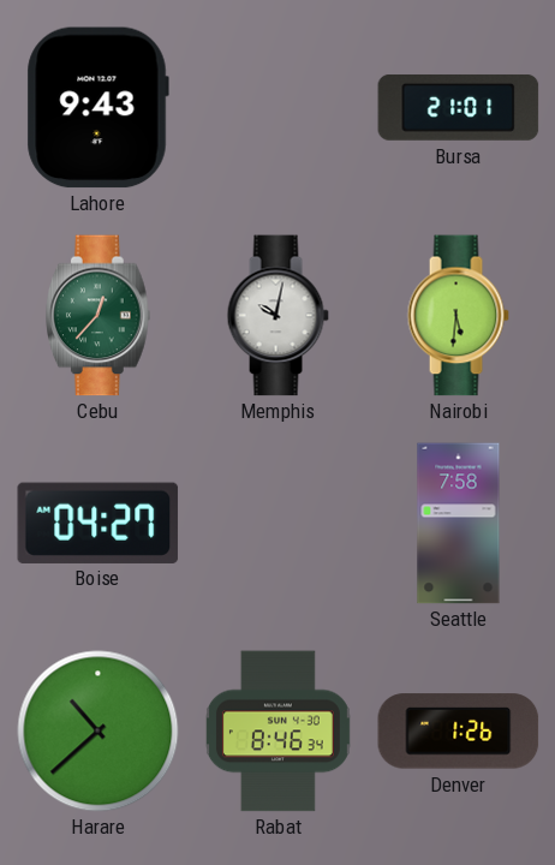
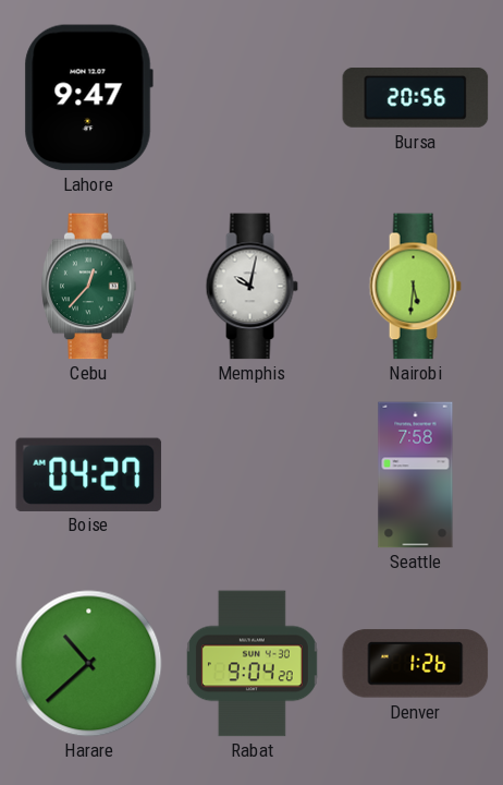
Lahore: 9:43 -> 9:47
Bursa: 21:01 -> 20:56
Rabat: 8:46 -> 9:04
